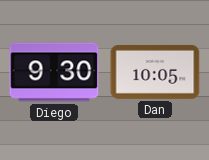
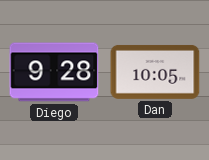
Diego: 9:30 -> 9:28
